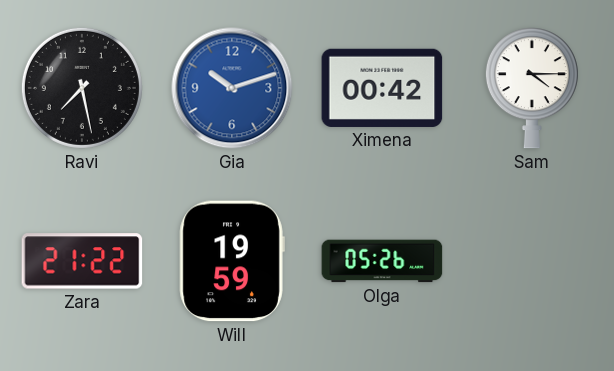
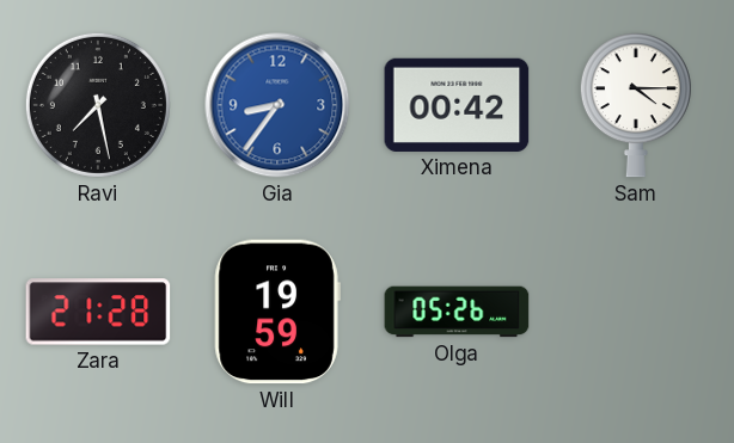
Gia: 10:12 -> 8:36
Zara: 21:22 -> 21:28
